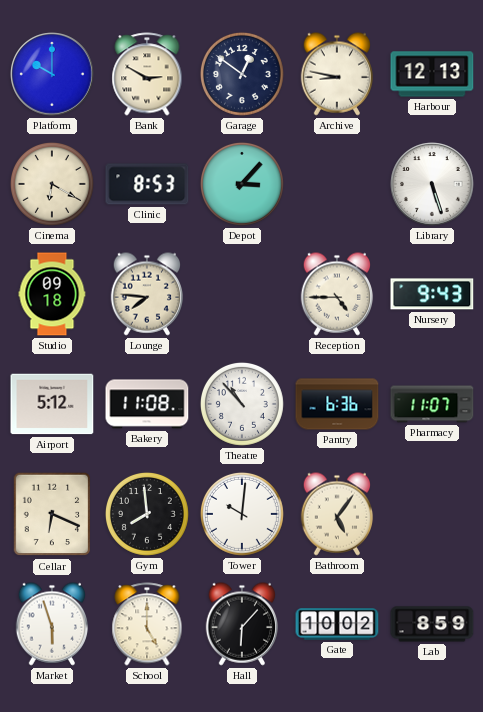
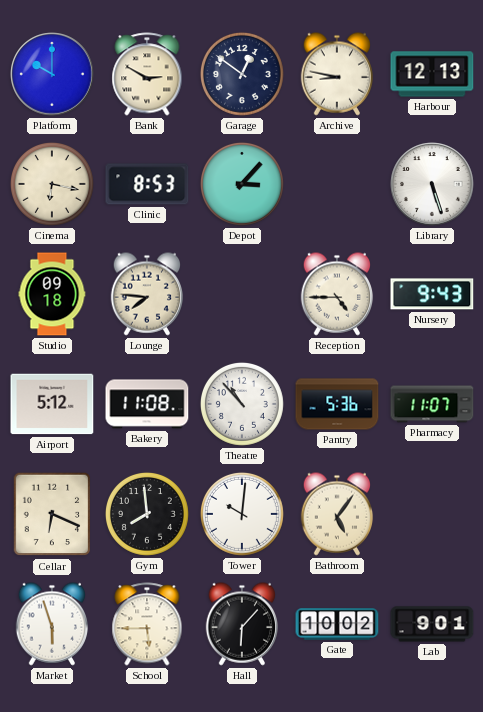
Cinema: 6:20 -> 6:17
Pantry: 6:36 -> 5:36
School: 5:00 -> 5:45
Lab: 8:59 -> 9:01
